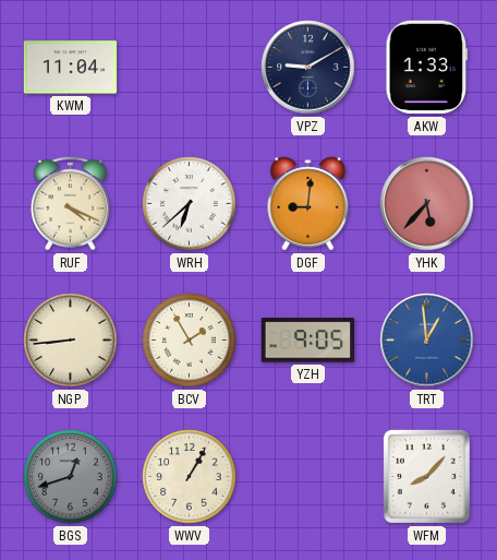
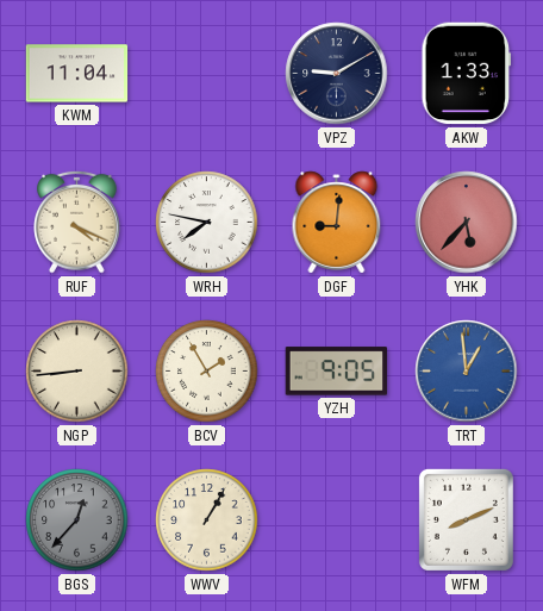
WRH: 6:38 -> 7:47
BGS: 12:42 -> 12:37
WFM: 8:07 -> 8:11
